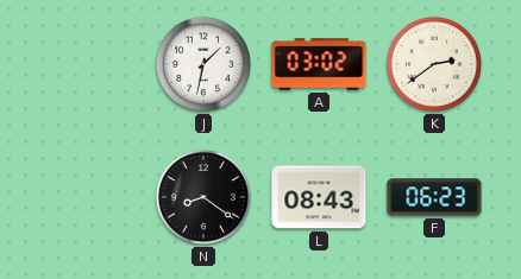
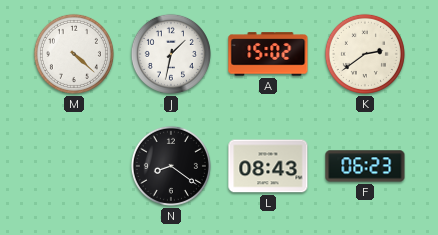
M: none -> 4:22
A: 03:02 -> 15:02
